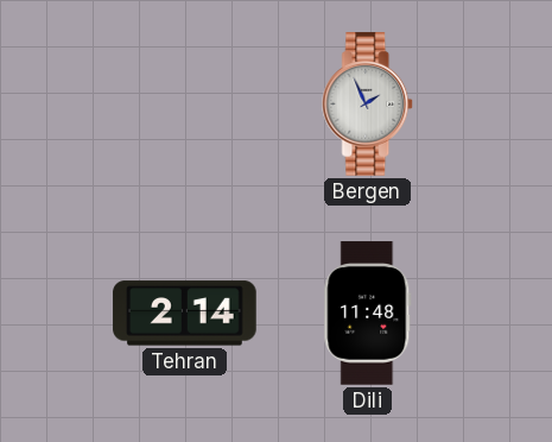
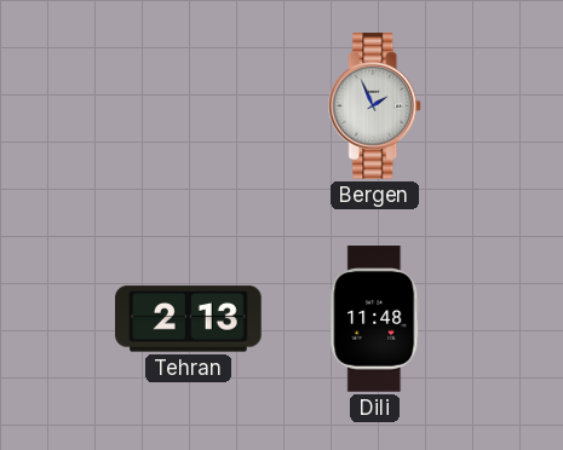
Tehran: 2:14 -> 2:13
